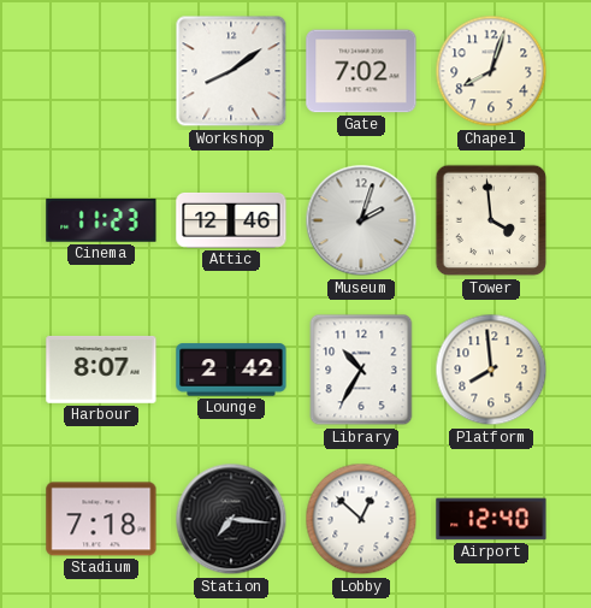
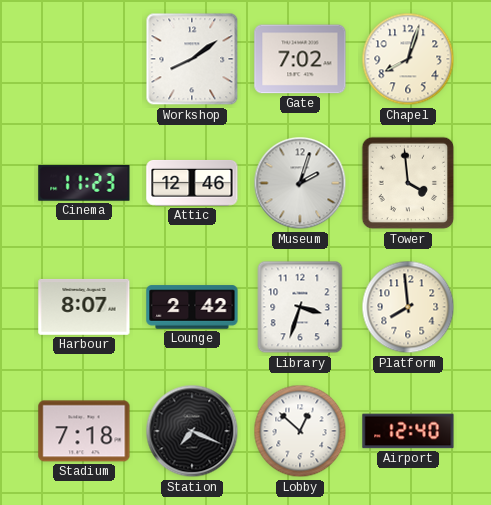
Library: 10:35 -> 3:33
Station: 7:16 -> 7:19
